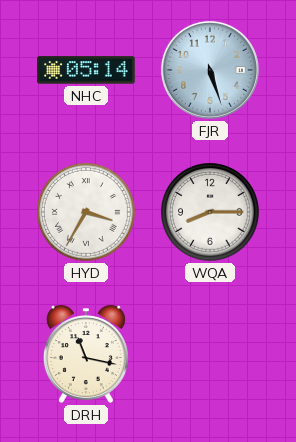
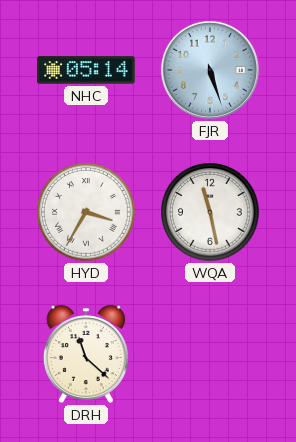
WQA: 8:15 -> 11:28
DRH: 11:17 -> 11:22
